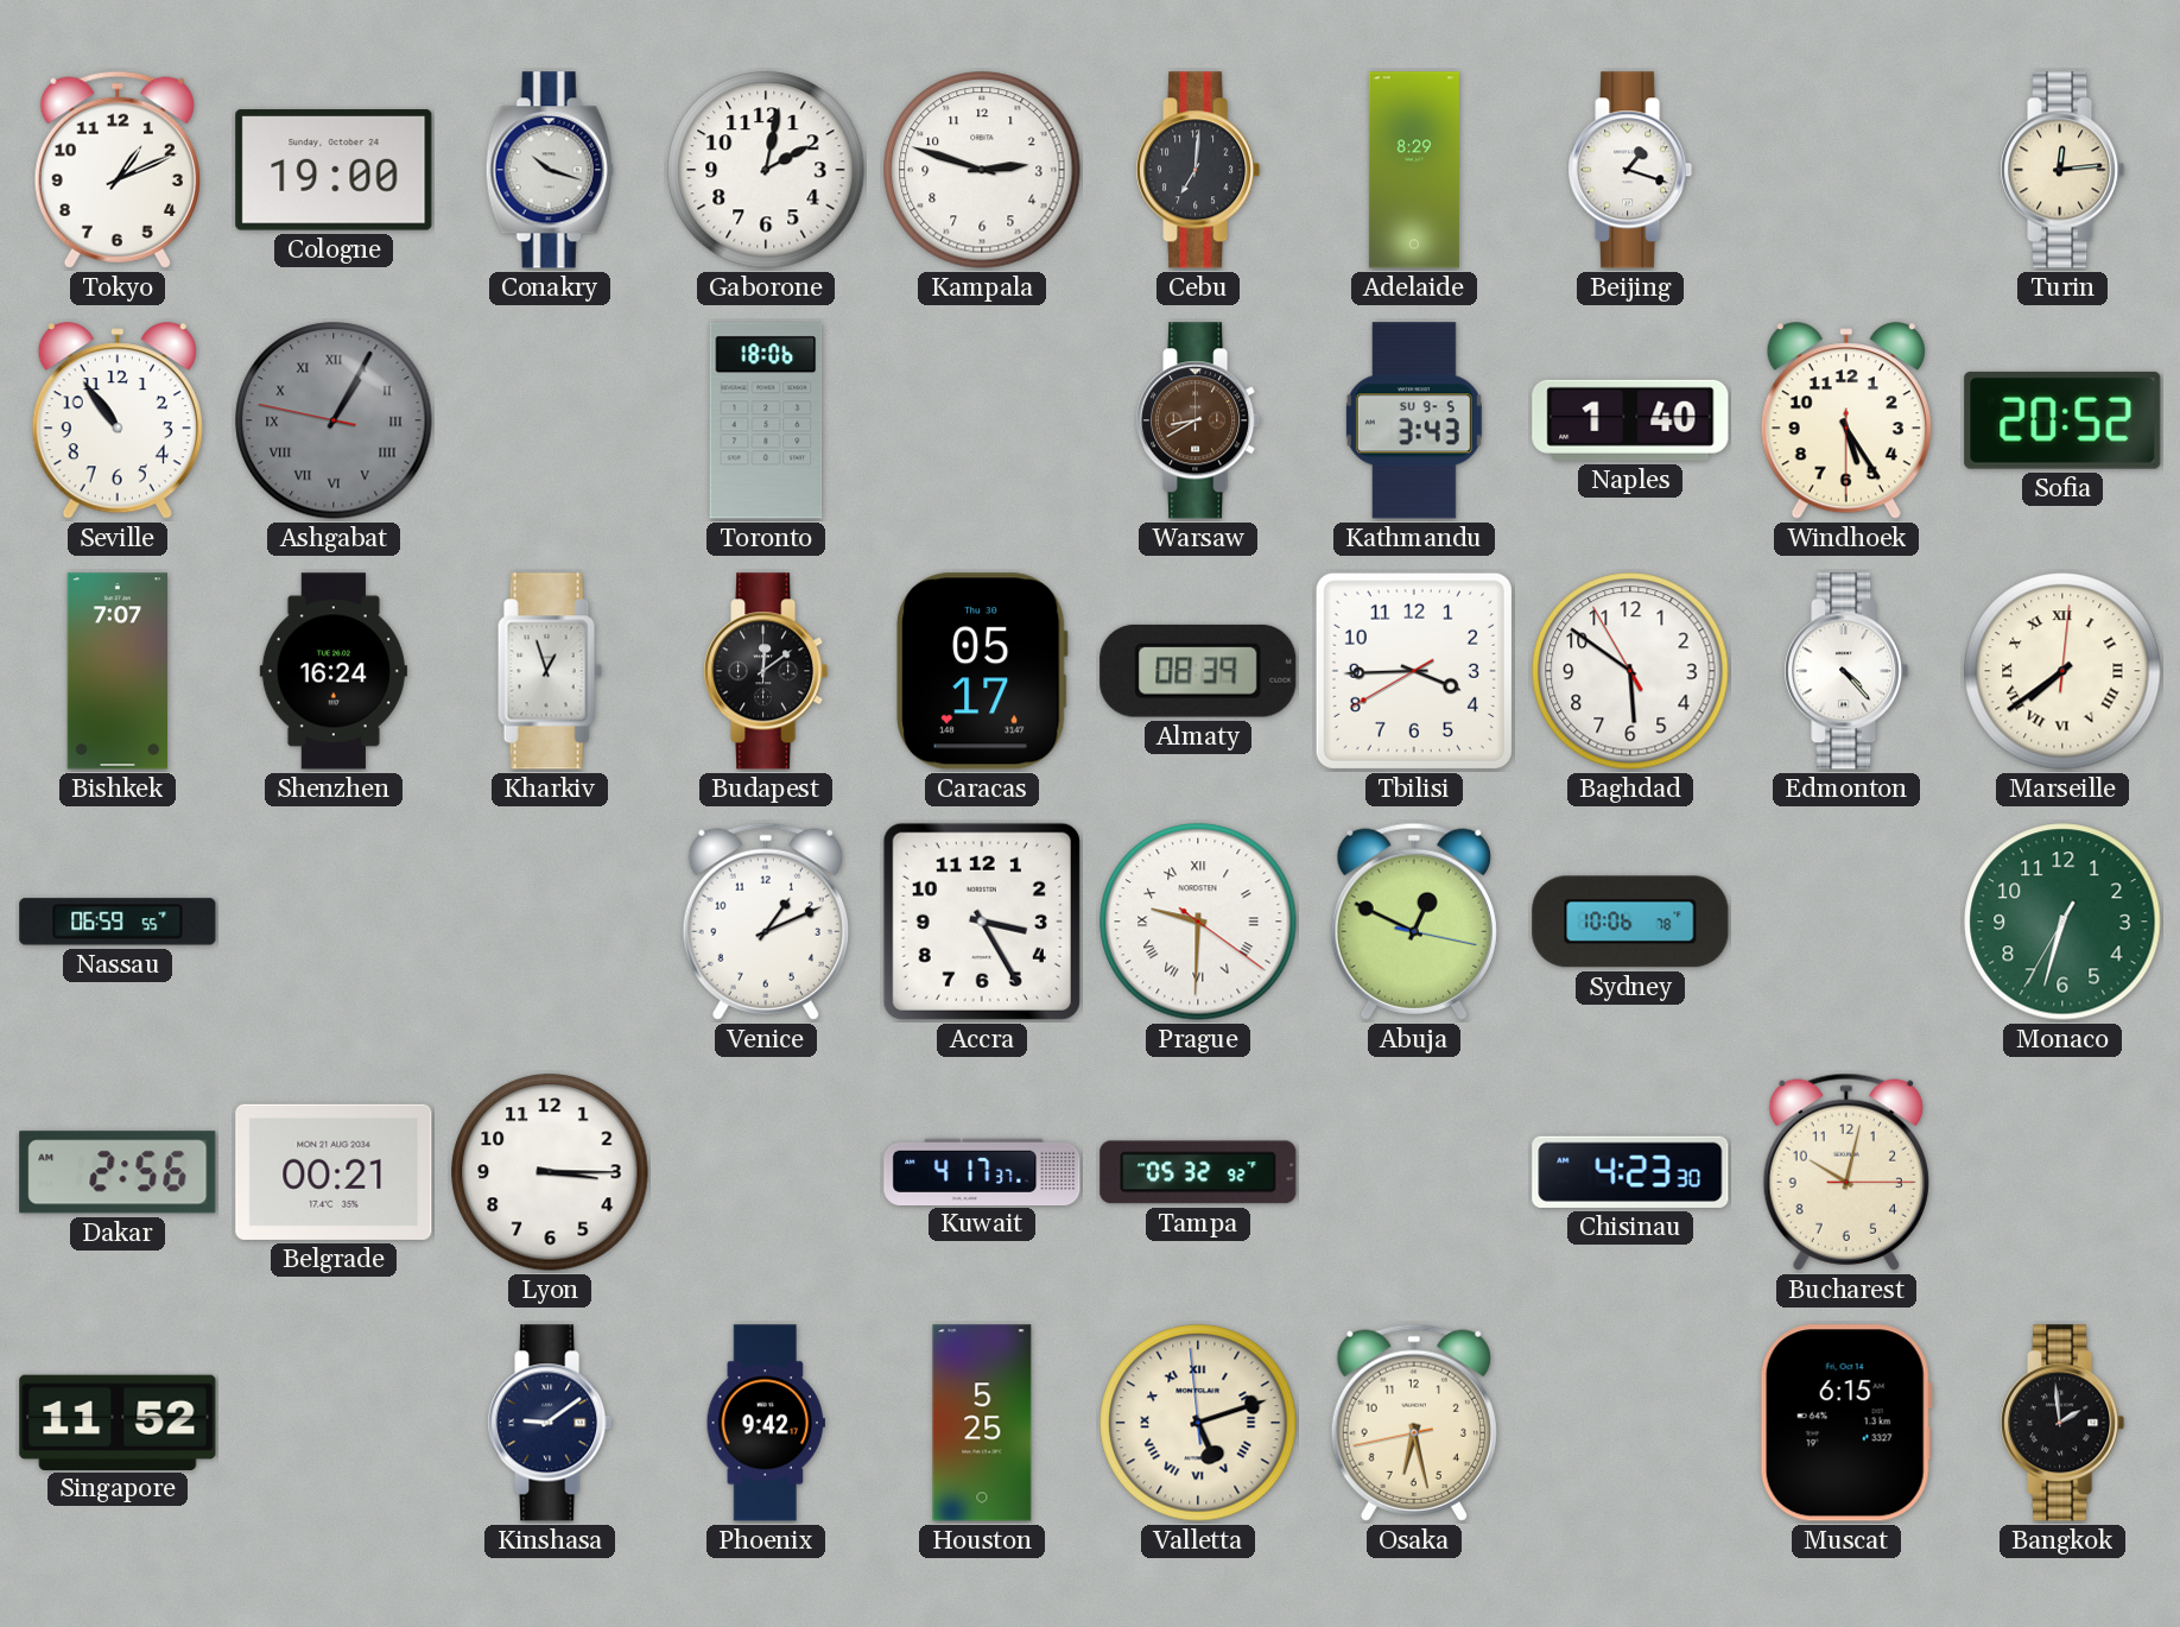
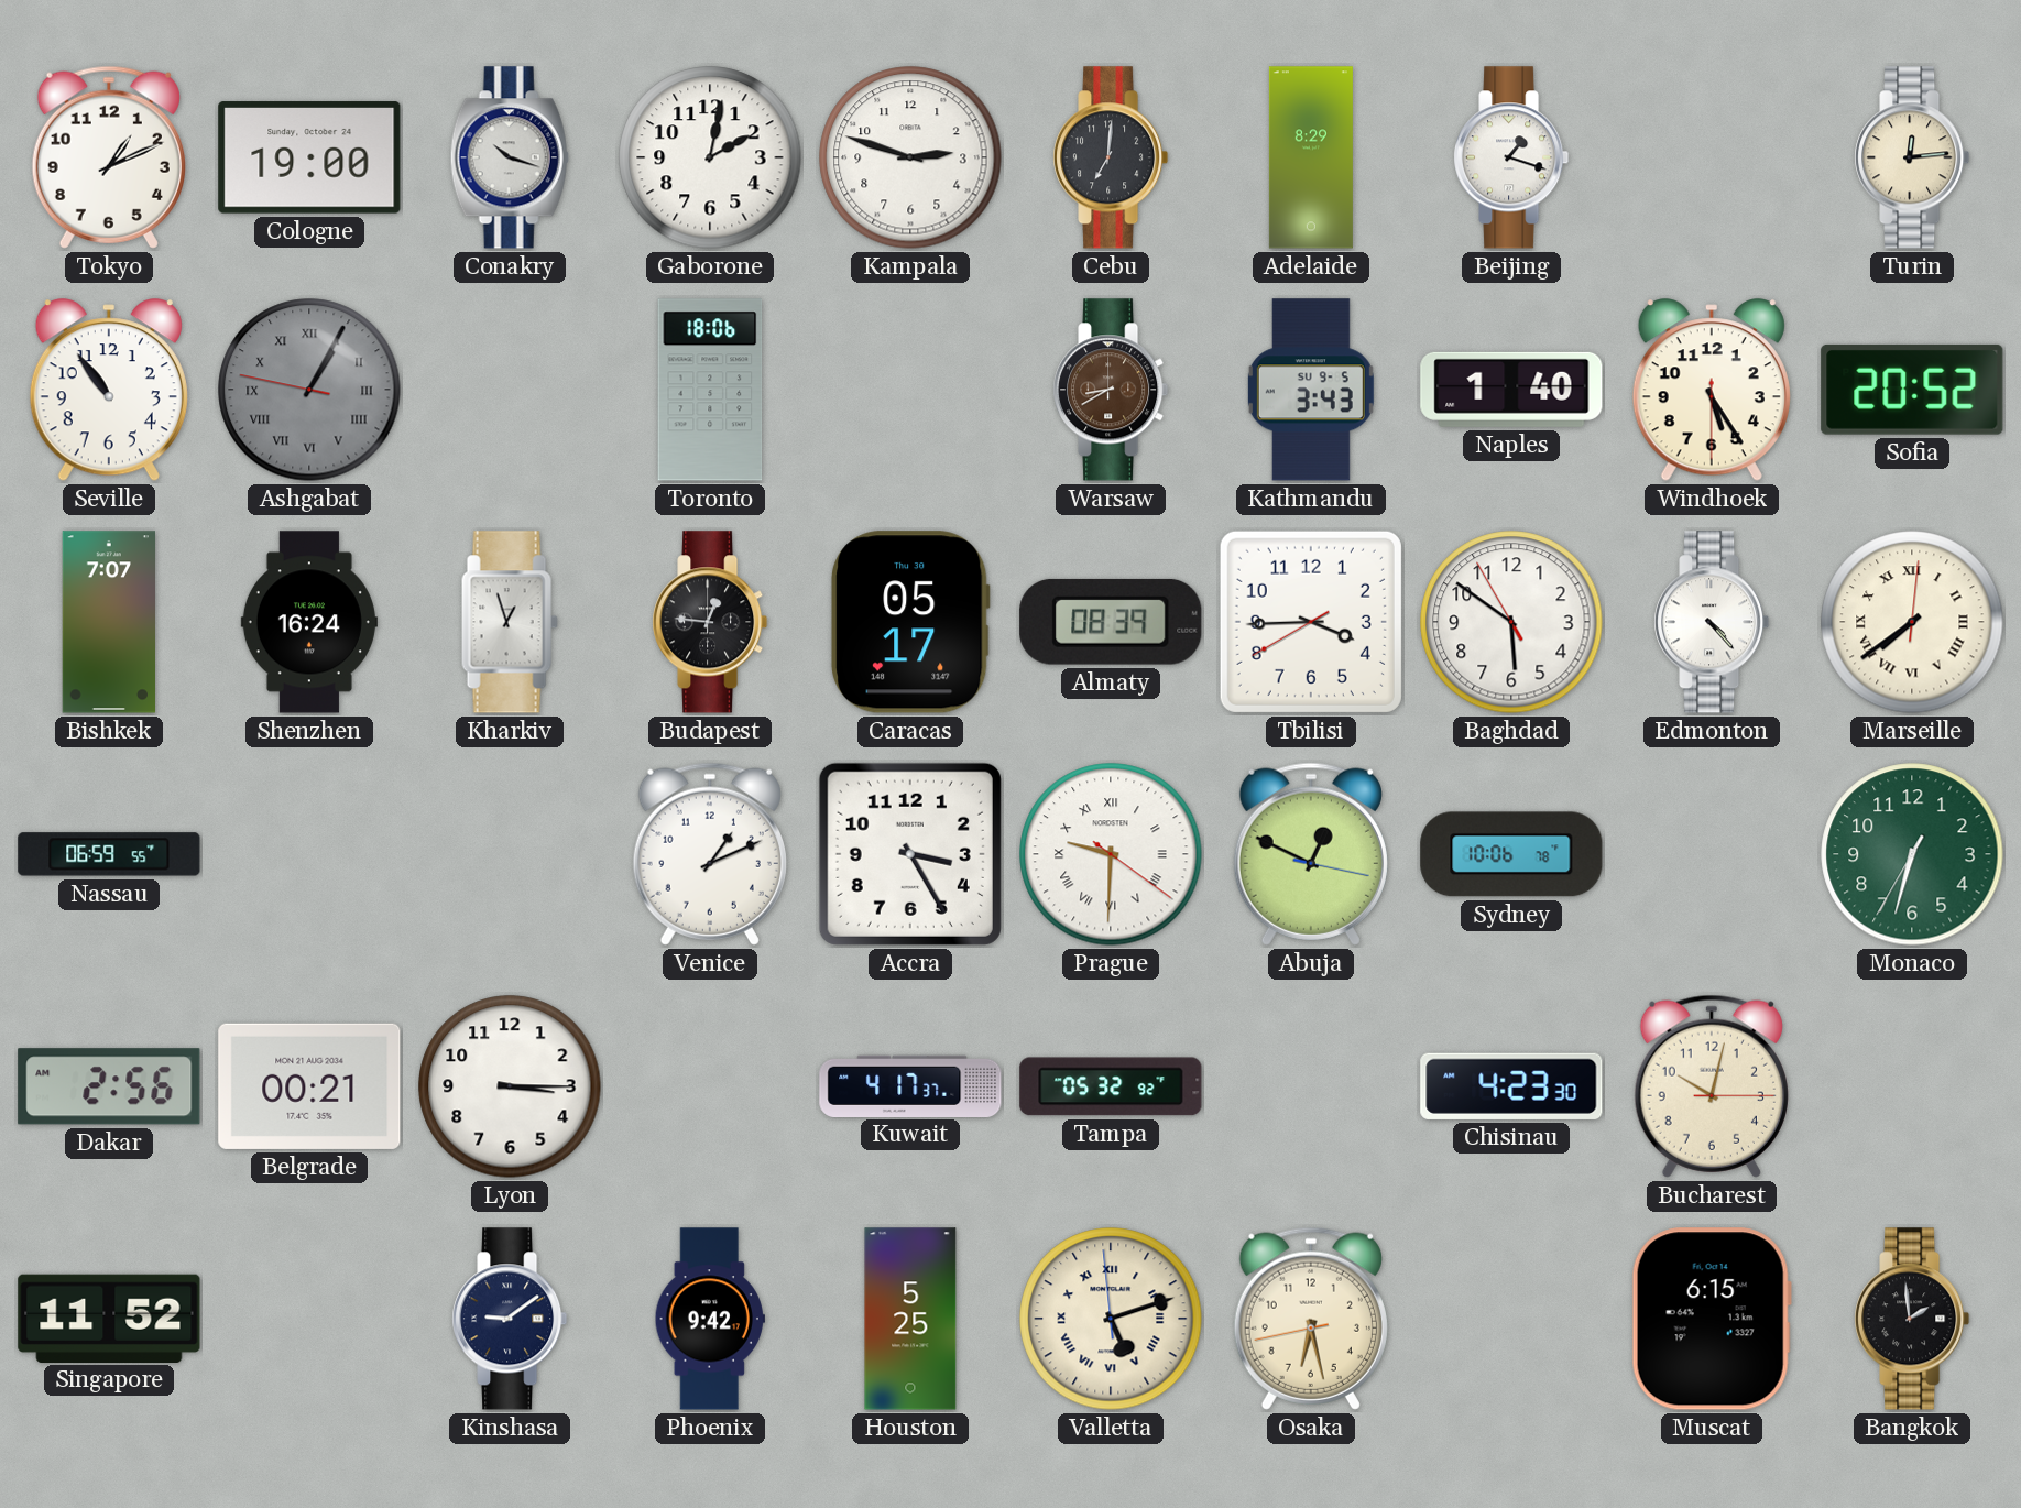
Budapest: 12:09 -> 12:46
